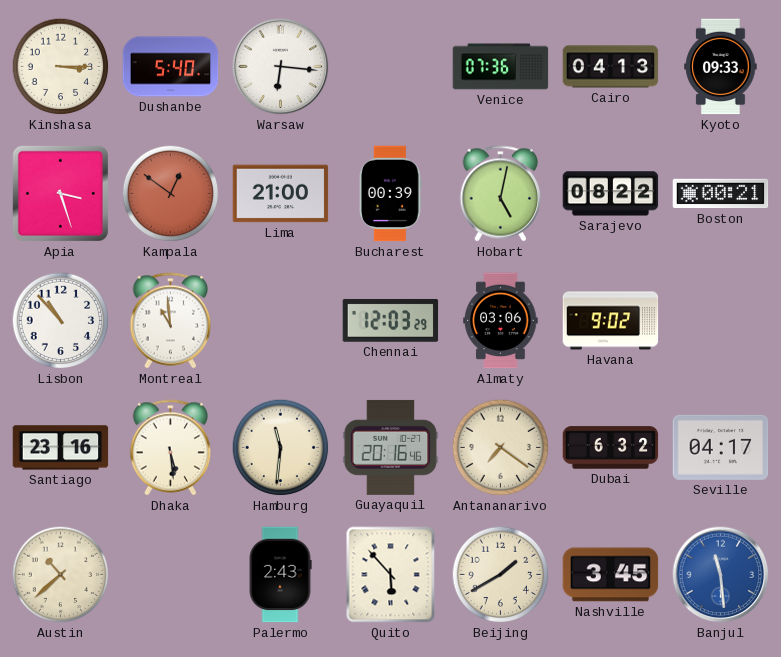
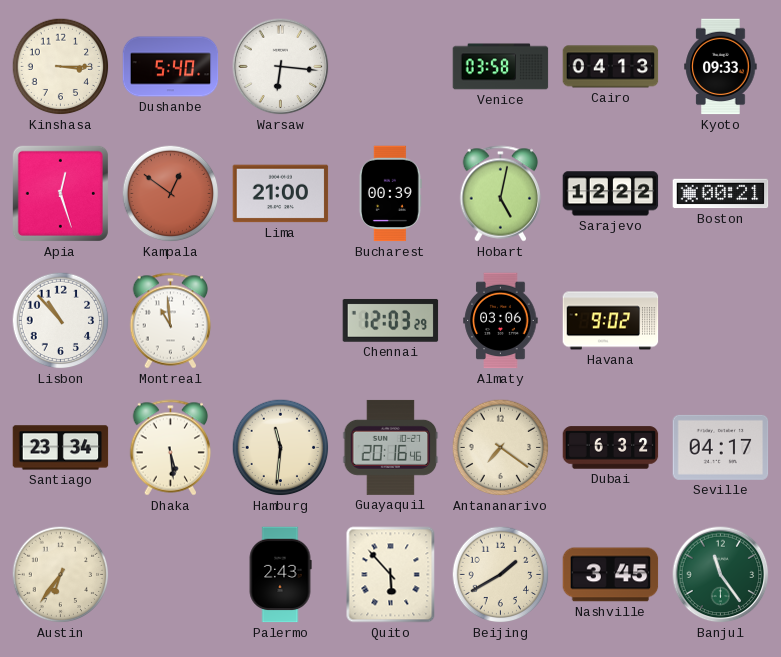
Venice: 07:36 -> 03:58
Apia: 3:27 -> 12:27
Sarajevo: 08:22 -> 12:22
Santiago: 23:16 -> 23:34
Austin: 10:38 -> 6:36
Banjul: 11:29 -> 11:24
Banjul dial: blue -> green
